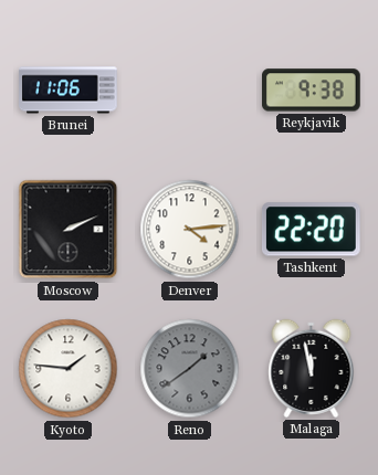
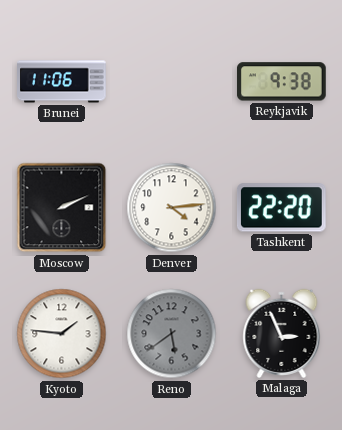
Reno: 1:39 -> 5:39
Malaga: 11:58 -> 2:56
